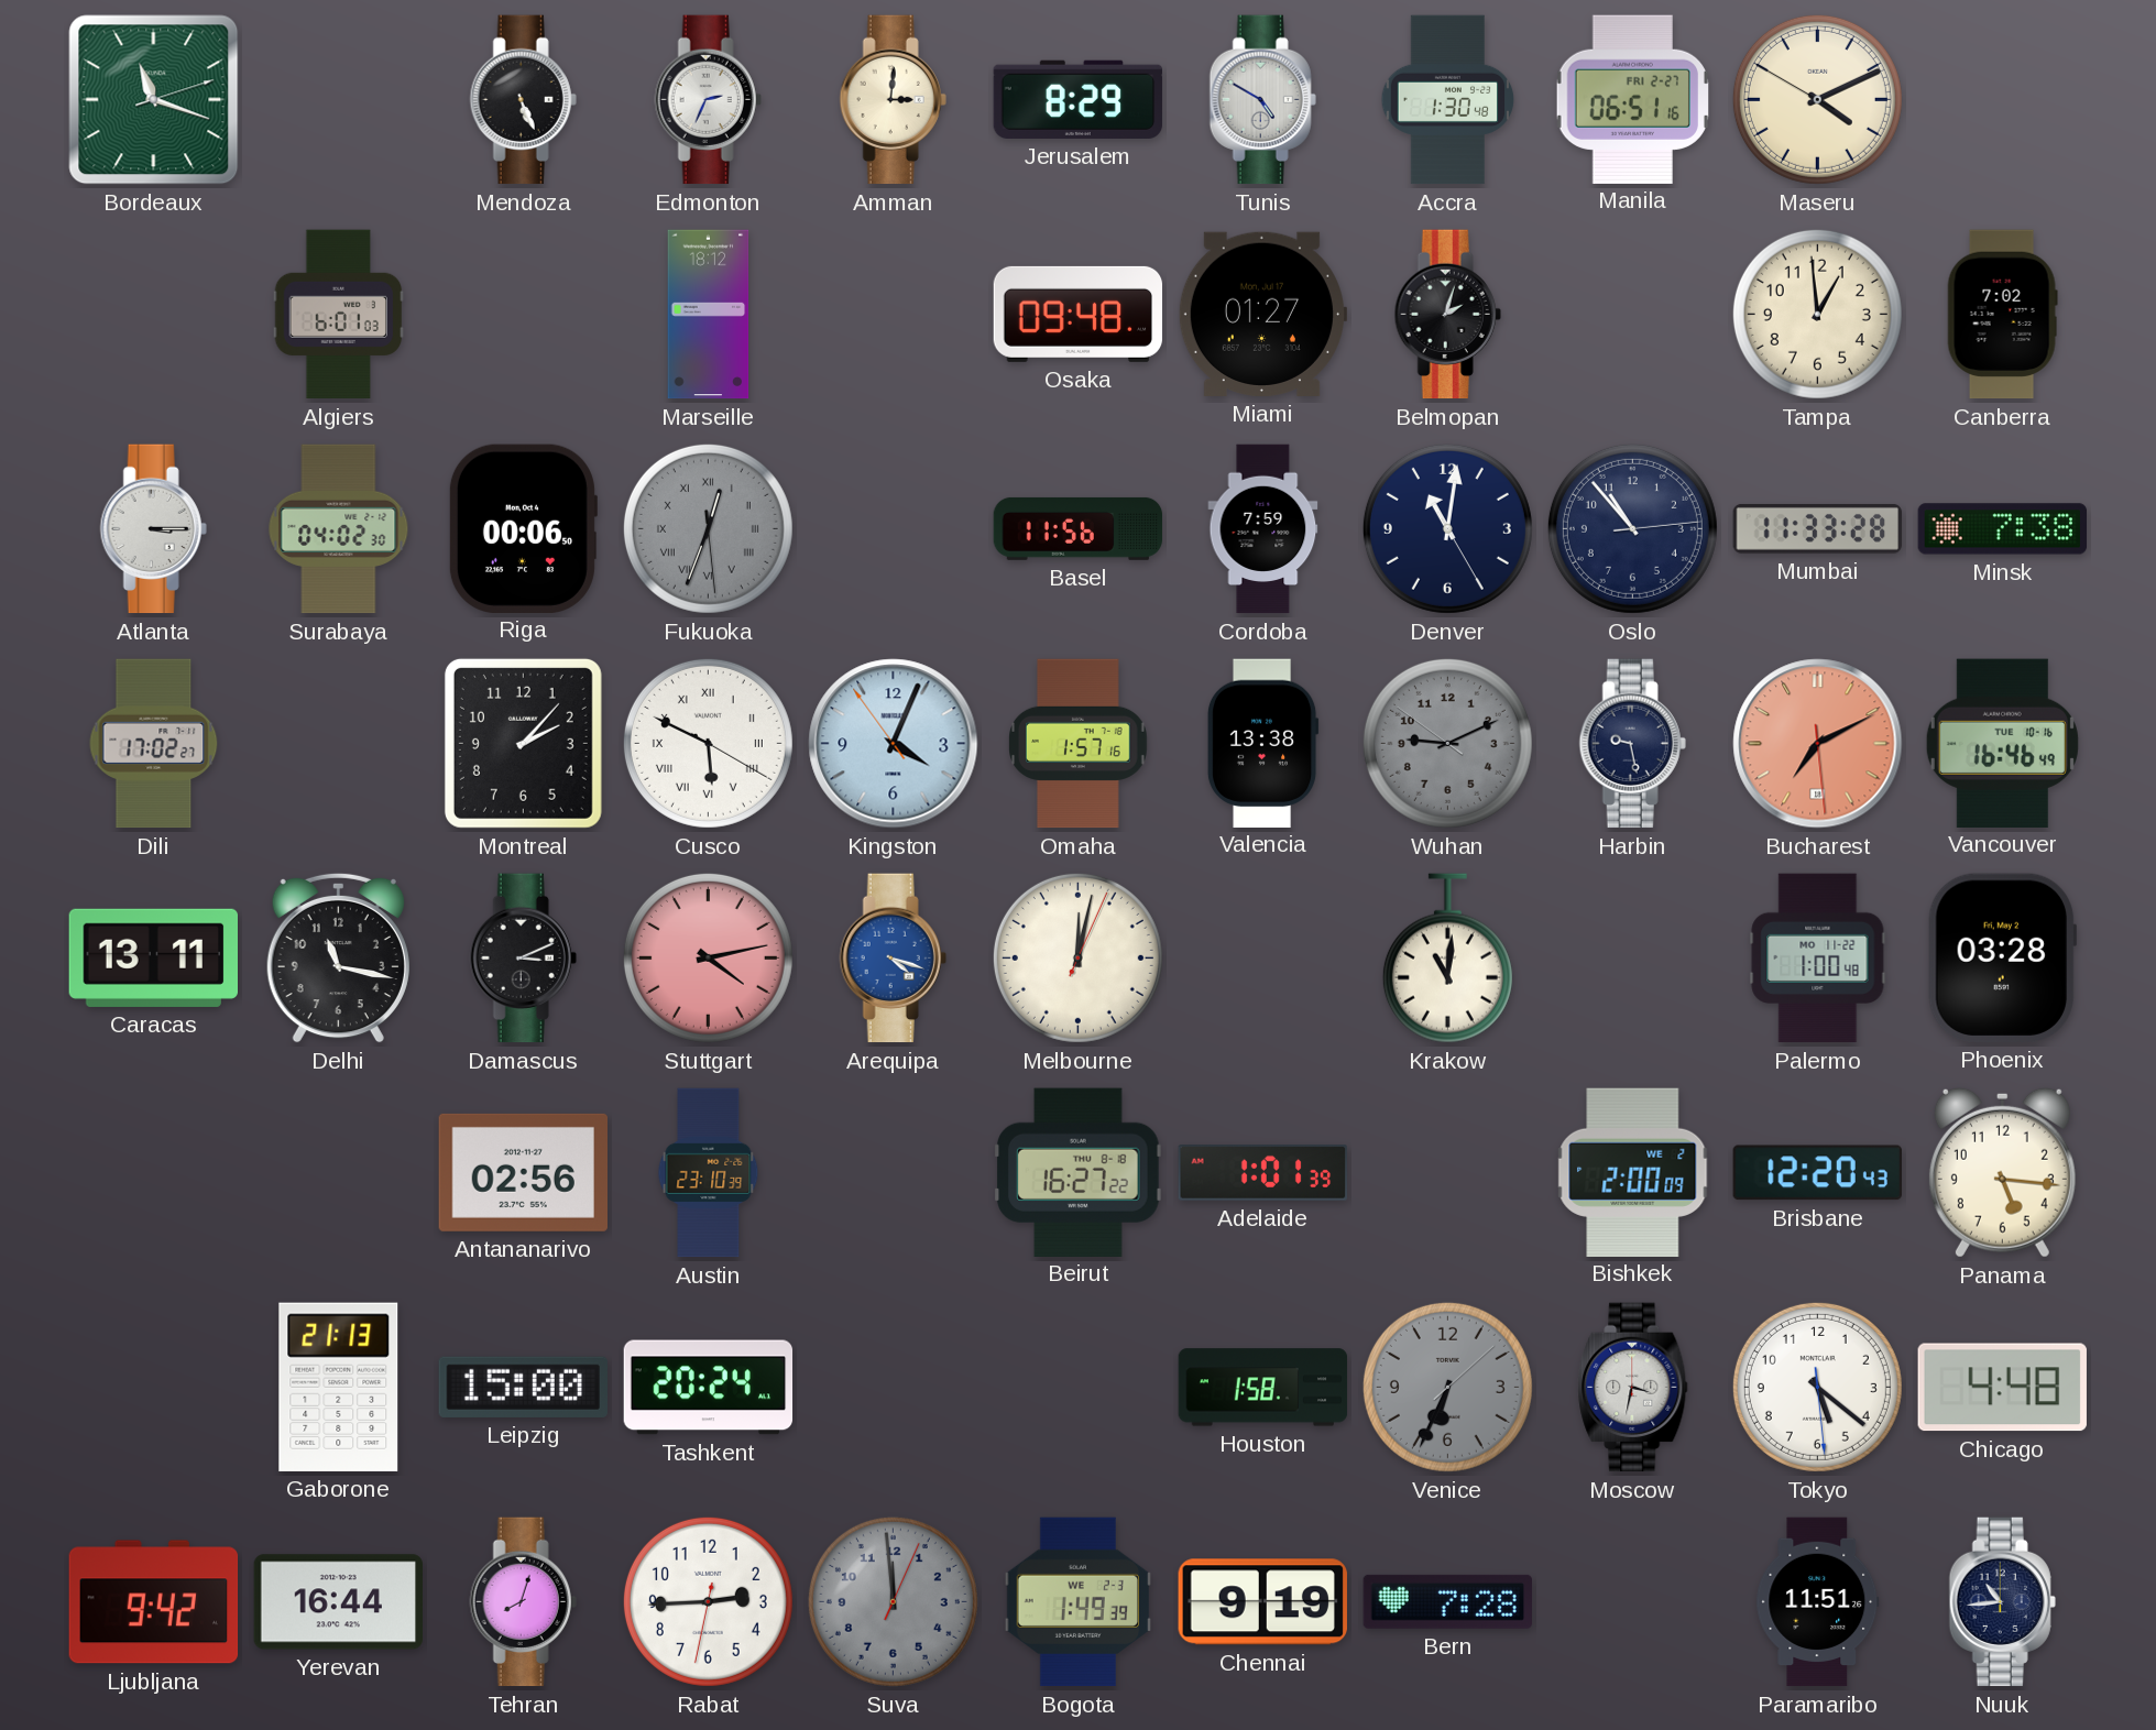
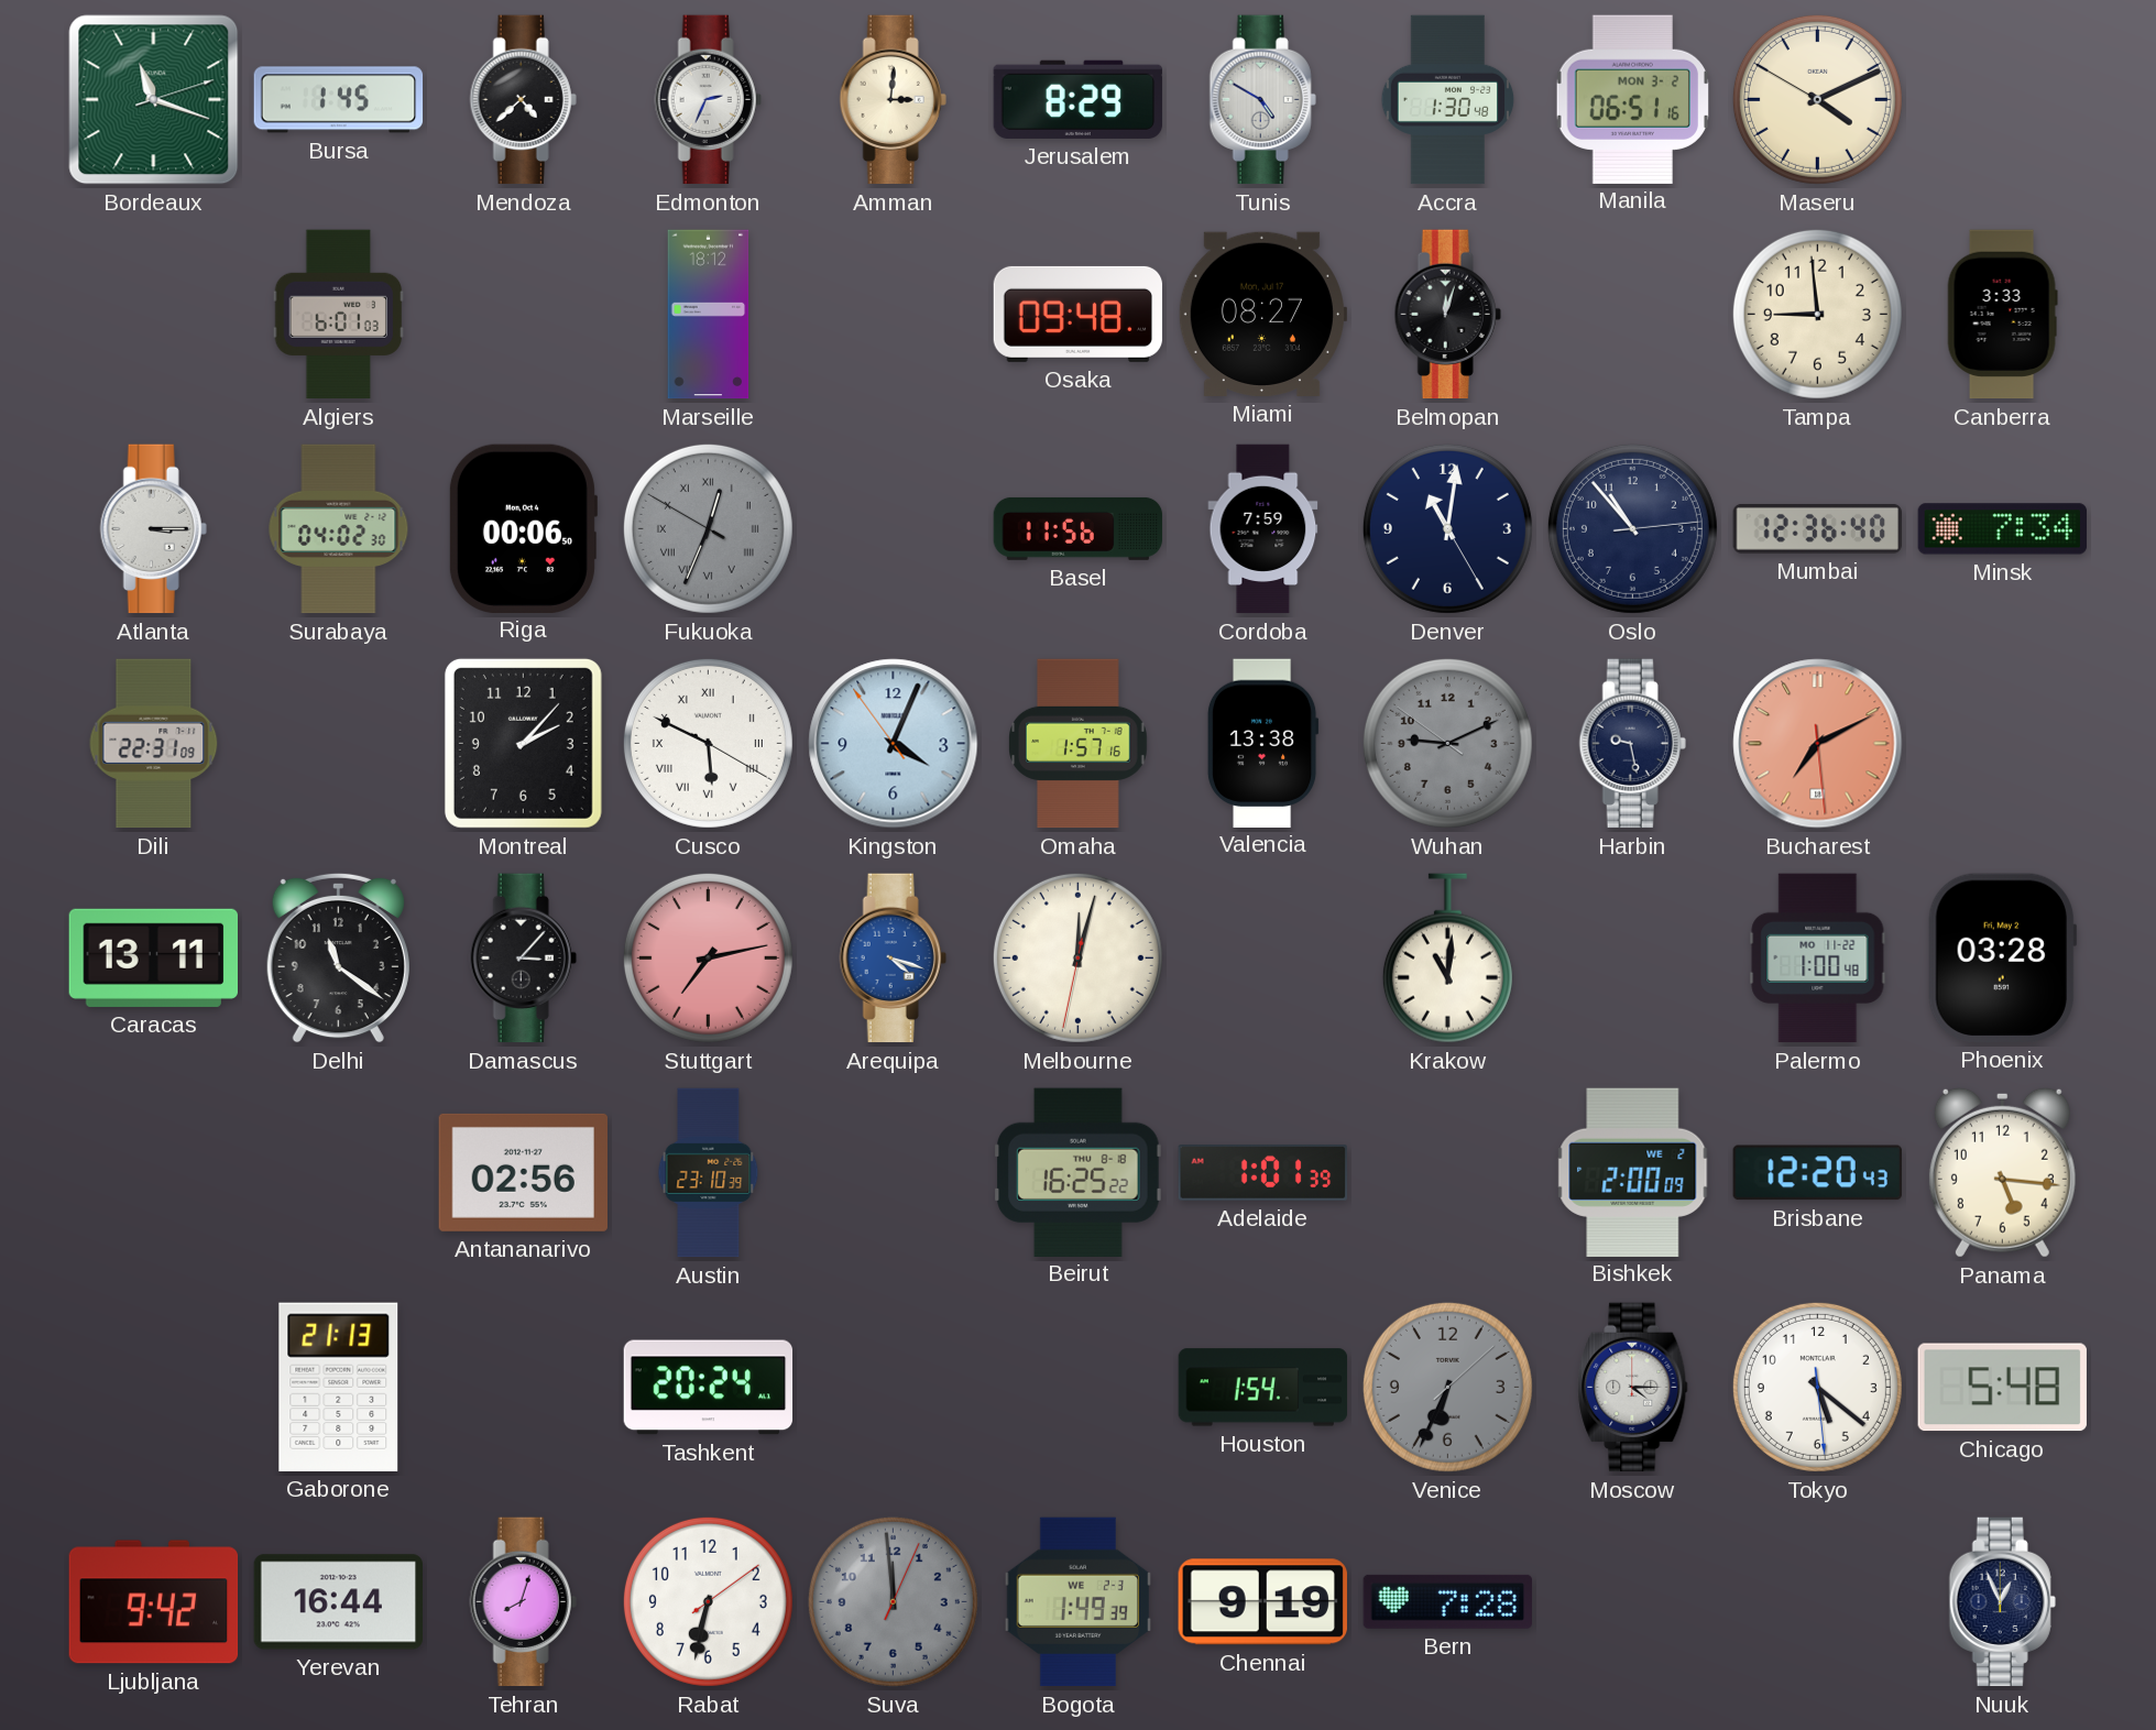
Bursa: none -> 1:45
Mendoza: 5:26 -> 4:38
Manila date: FRI 2-27 -> MON 3-2
Miami: 01:27 -> 08:27
Belmopan: 2:03 -> 12:03
Tampa: 12:59 -> 8:59
Canberra: 7:02 -> 3:33
Fukuoka: 12:33:29 -> 12:33:50
Mumbai: 11:33 -> 12:36
Minsk: 7:38 -> 7:34
Dili: 17:02 -> 22:31
Vancouver: 16:46 -> none
Delhi: 11:17 -> 11:21
Damascus: 3:11 -> 3:07
Stuttgart: 4:13 -> 7:13
Melbourne: 12:02:04 -> 12:02:32
Beirut: 16:27 -> 16:25
Leipzig: 15:00 -> none
Houston: 1:58 -> 1:54
Moscow: 3:32 -> 4:15
Chicago: 4:48 -> 5:48
Rabat: 2:44 -> 6:32
Paramaribo: 11:51 -> none
Nuuk: 10:44 -> 12:56
